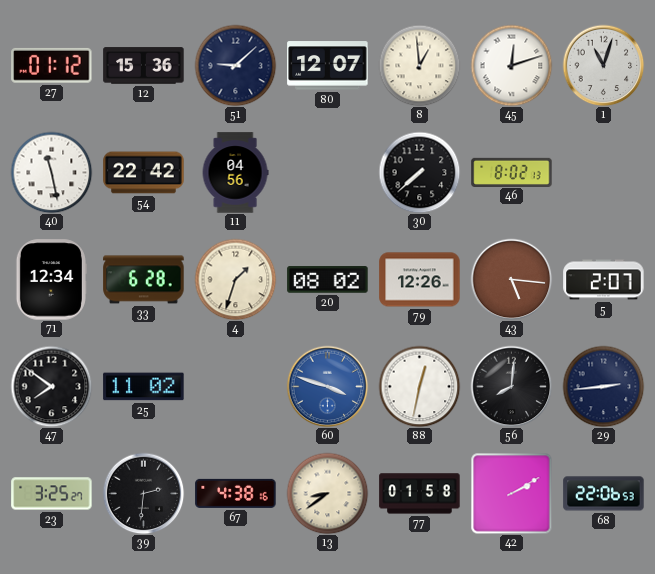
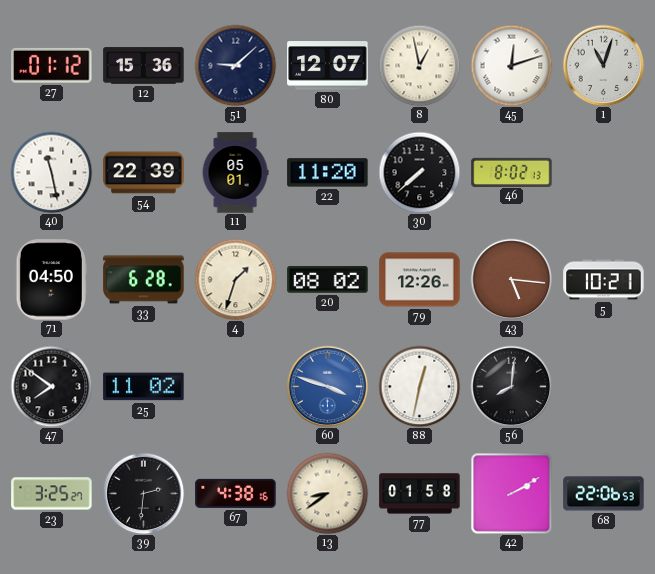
8: 12:59 -> 12:58
54: 22:42 -> 22:39
11: 04:56 -> 05:01
22: none -> 11:20
71: 12:34 -> 04:50
5: 2:07 -> 10:21
29: 2:44 -> none
